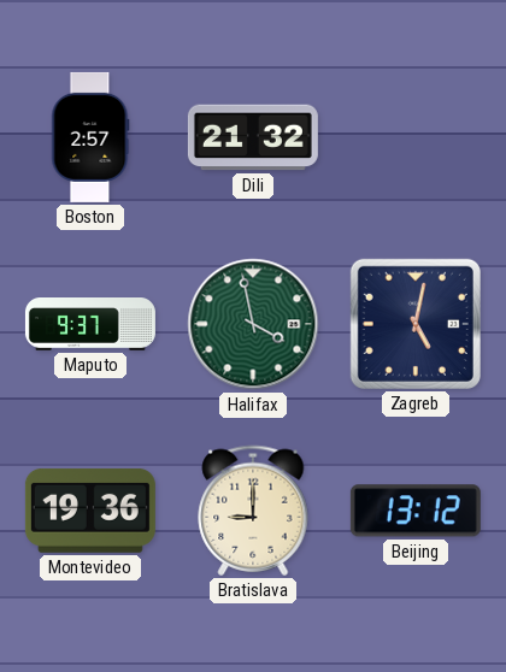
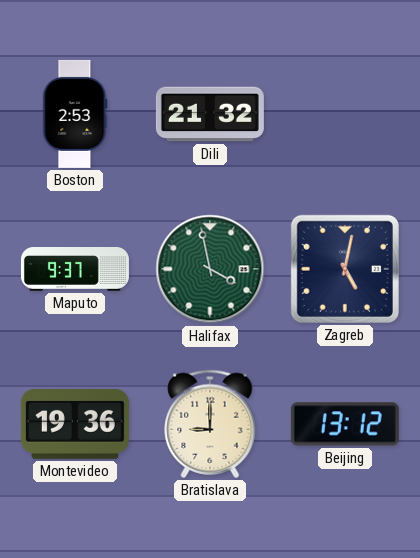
Boston: 2:57 -> 2:53
